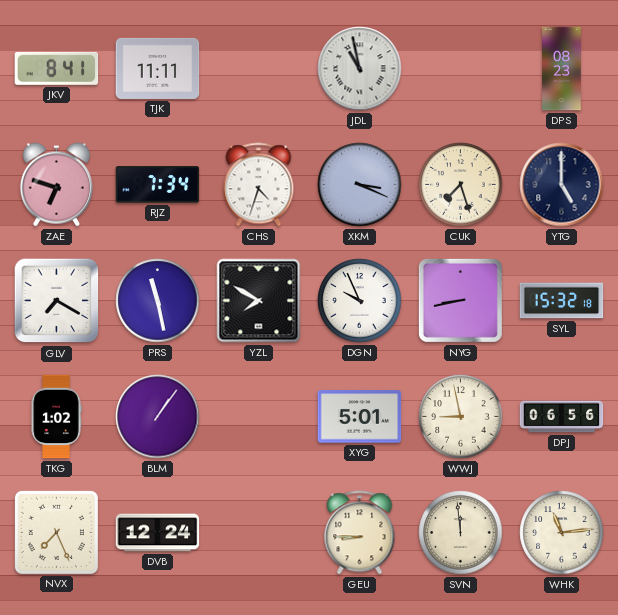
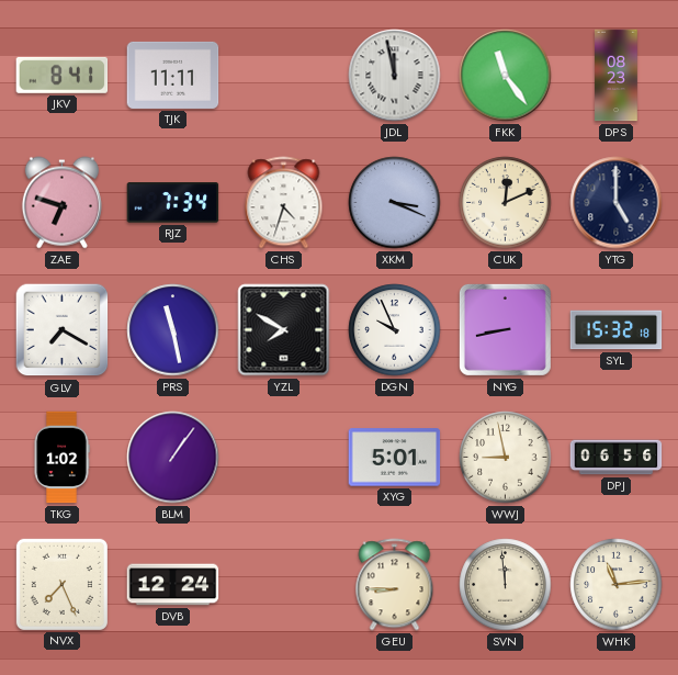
JDL: 10:58 -> 11:58
FKK: none -> 11:24
CUK: 7:27 -> 12:11
